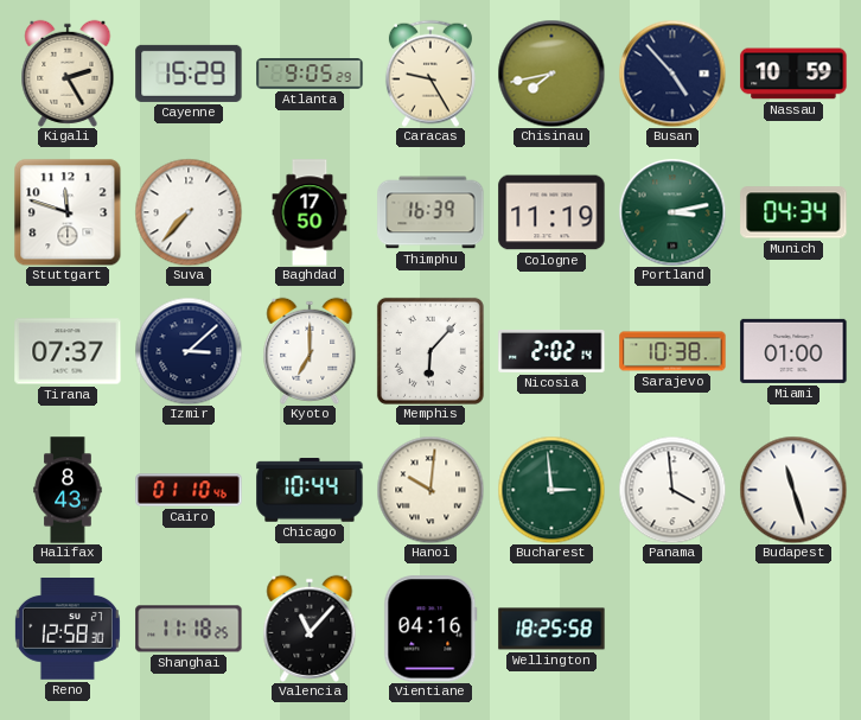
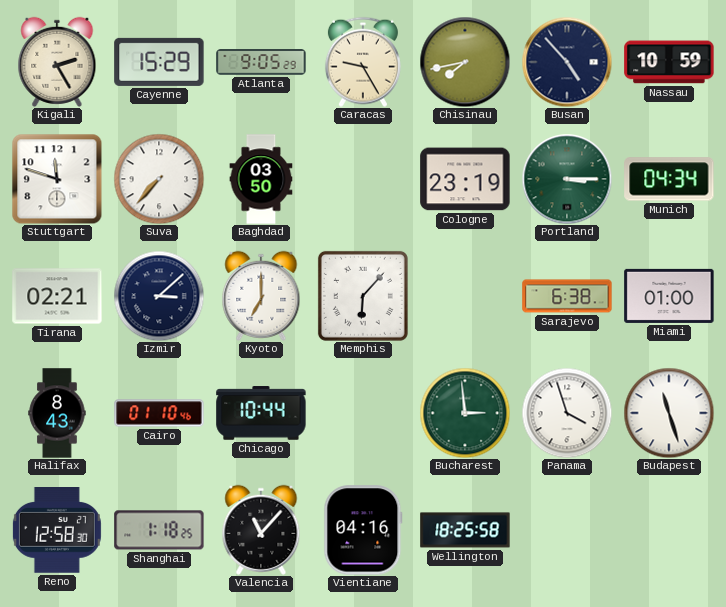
Baghdad: 17:50 -> 03:50
Thimphu: 16:39 -> none
Cologne: 11:19 -> 23:19
Portland: 3:13 -> 3:15
Tirana: 07:37 -> 02:21
Nicosia: 2:02 -> none
Sarajevo: 10:38 -> 6:38
Hanoi: 10:01 -> none
Panama: 3:59 -> 3:57
Shanghai: 11:18 -> 1:18
